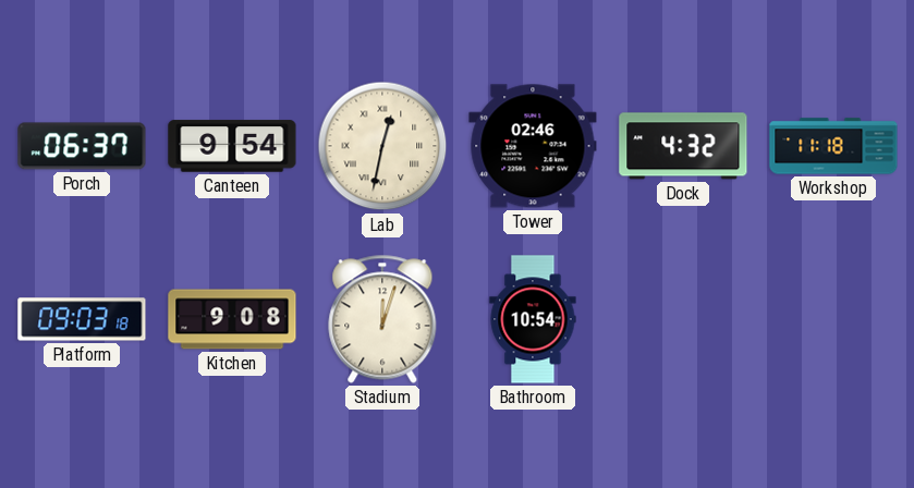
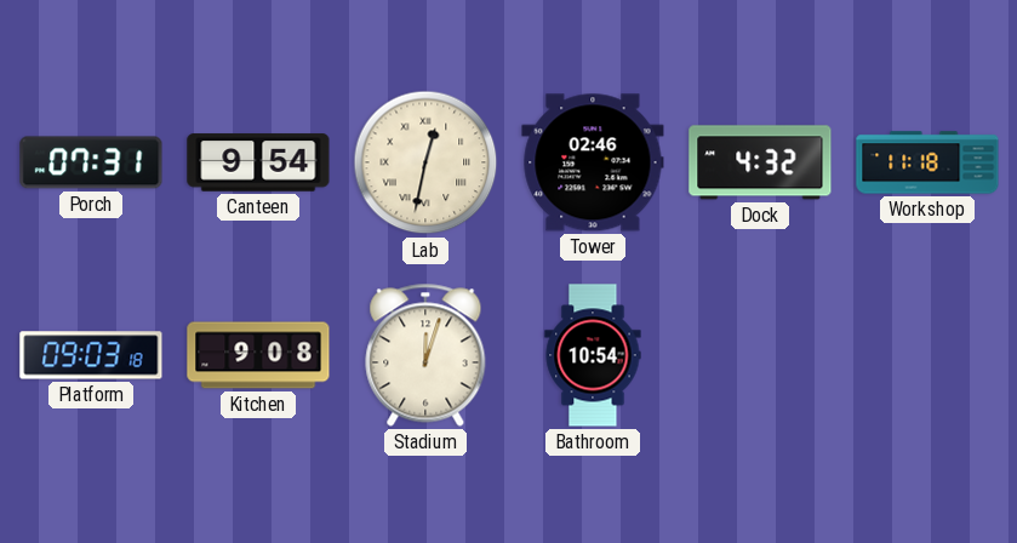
Porch: 06:37 -> 07:31
